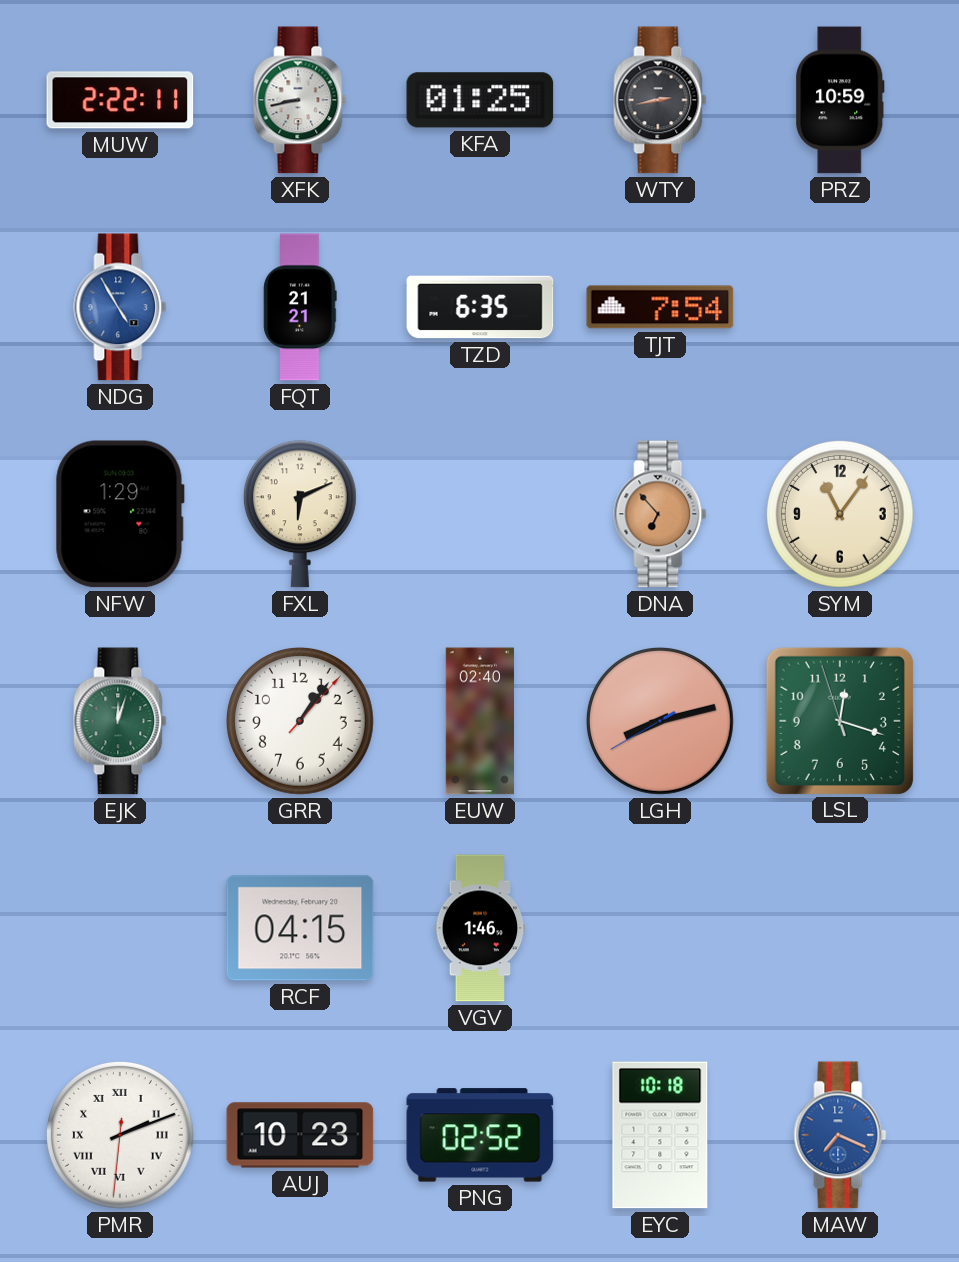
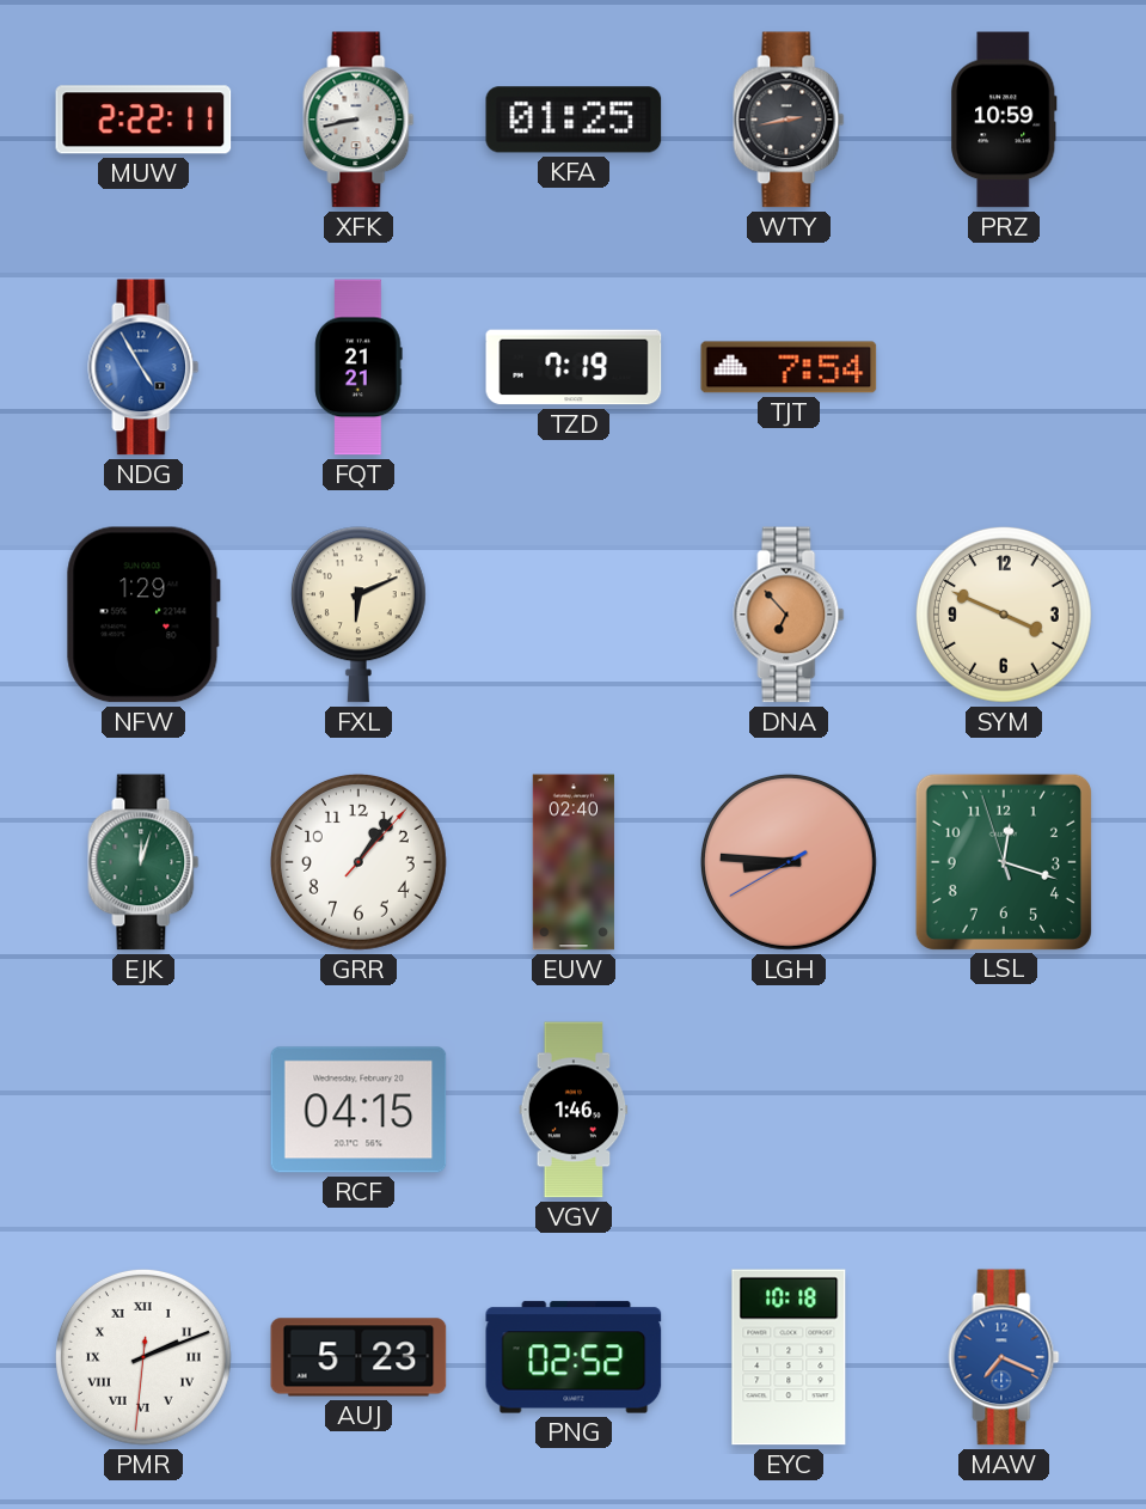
TZD: 6:35 -> 7:19
SYM: 11:06 -> 3:49
LGH: 8:12 -> 8:45
AUJ: 10:23 -> 5:23
